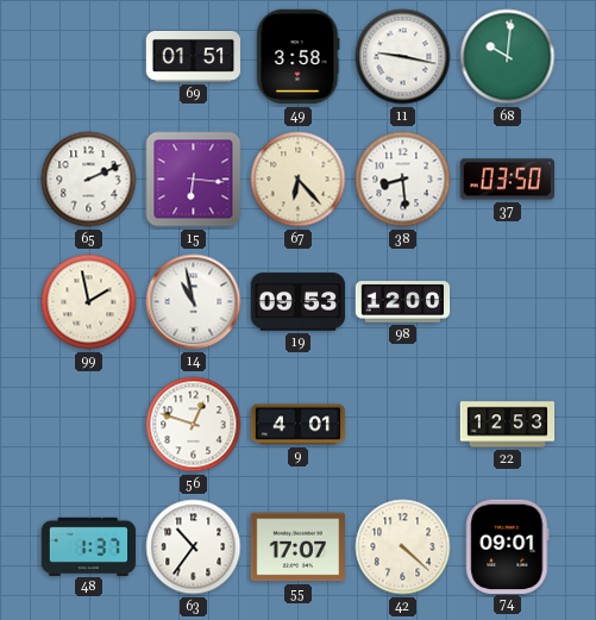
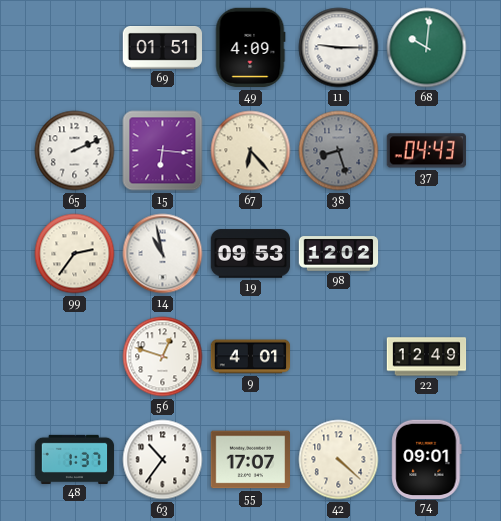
49: 3:58 -> 4:09
11: 9:17 -> 9:15
38: 8:29 -> 8:27
38 dial: white -> grey
37: 03:50 -> 04:43
99: 1:58 -> 2:36
98: 12:00 -> 12:02
22: 12:53 -> 12:49
